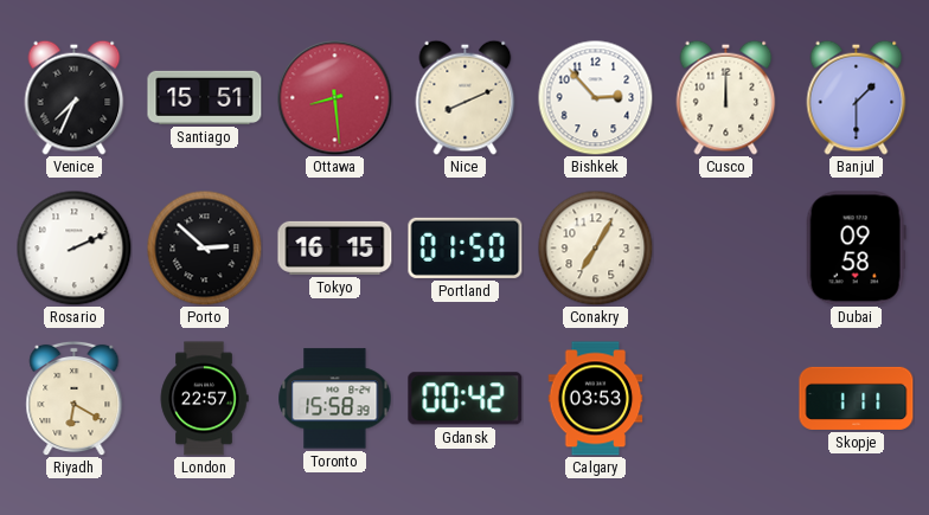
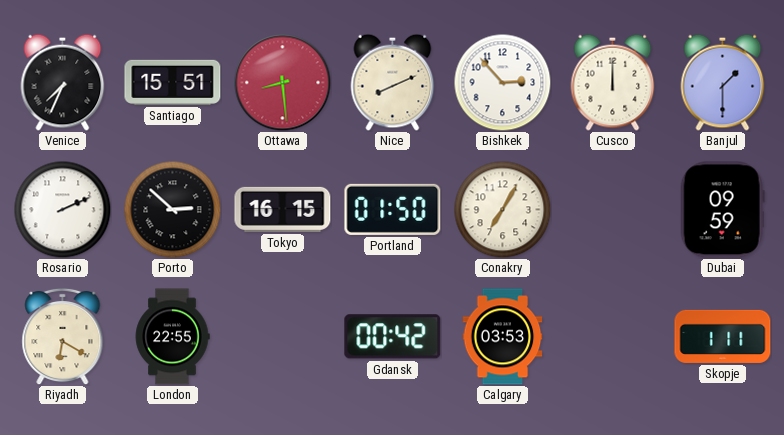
Dubai: 09:58 -> 09:59
London: 22:57 -> 22:55
Toronto: 15:58 -> none
